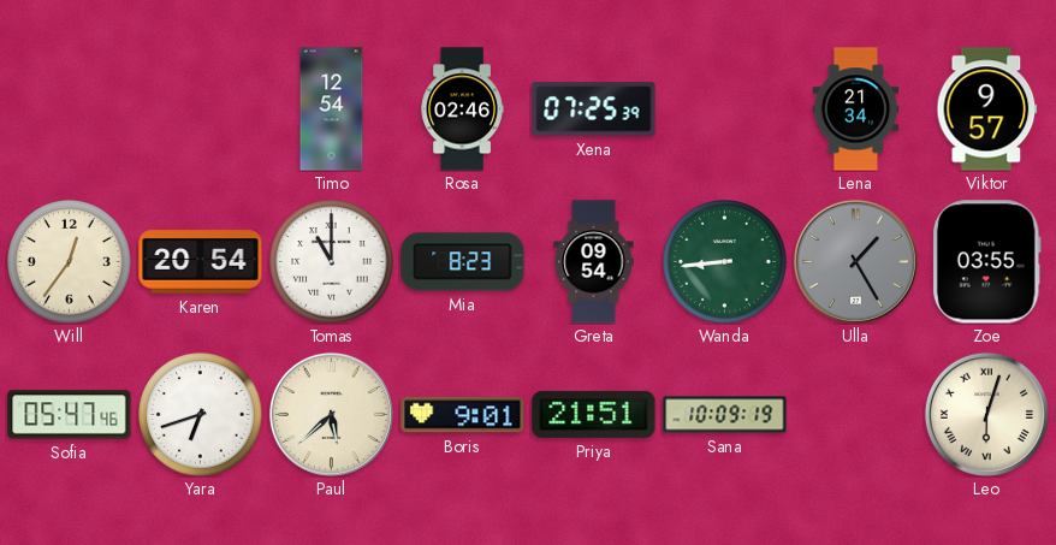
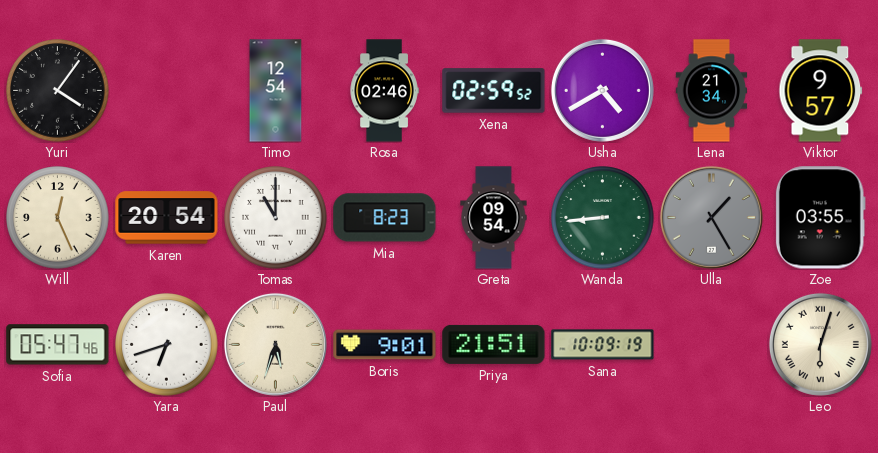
Yuri: none -> 4:06
Xena: 07:25 -> 02:59
Usha: none -> 4:40
Will: 12:36 -> 12:26
Paul: 5:38 -> 5:33
